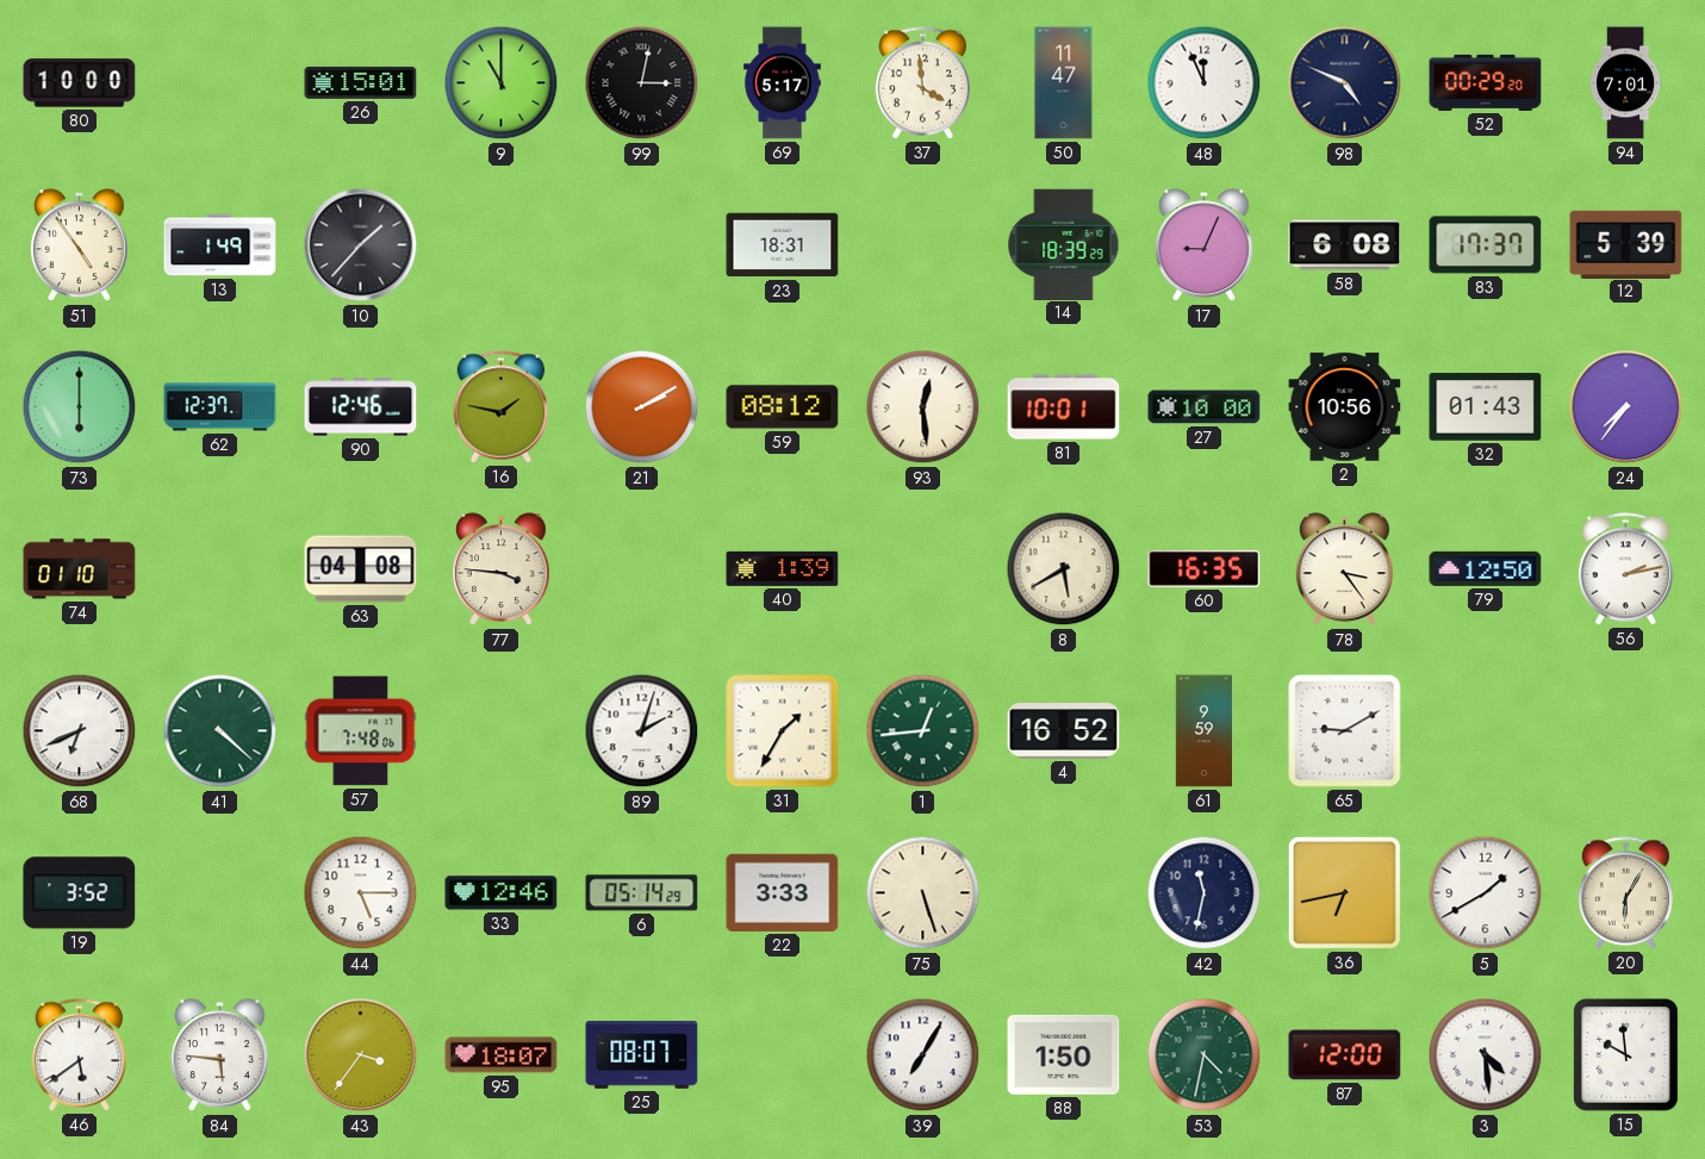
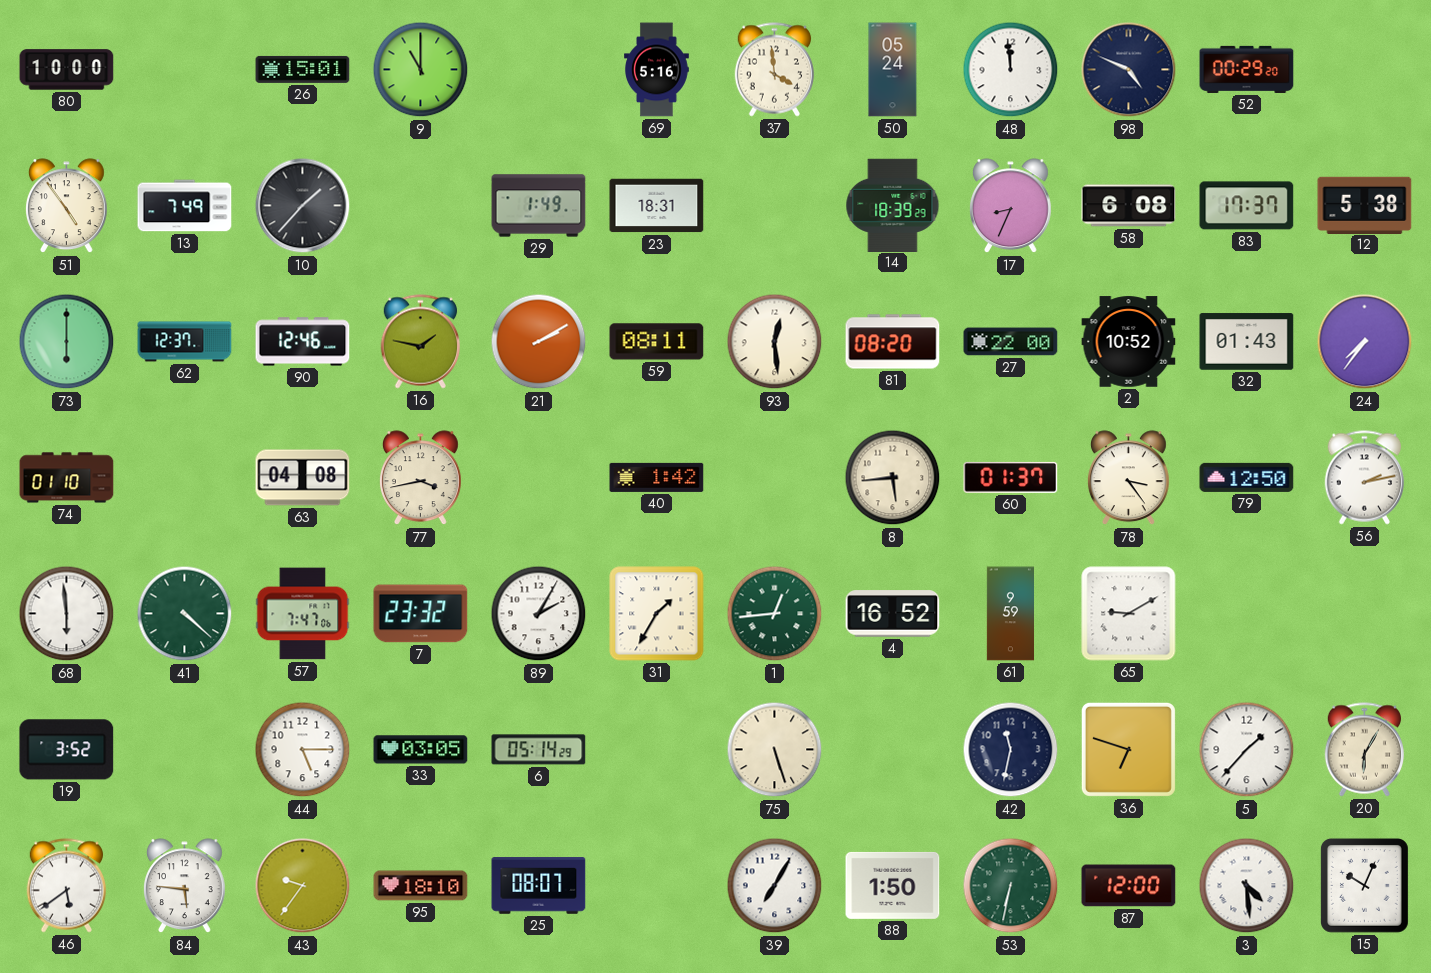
99: 3:02 -> none
69: 5:17 -> 5:16
50: 11:47 -> 05:24
48: 11:56 -> 11:59
94: 7:01 -> none
13: 1:49 -> 7:49
29: none -> 1:49
17: 9:04 -> 8:34
12: 5:39 -> 5:38
59: 08:12 -> 08:11
81: 10:01 -> 08:20
27: 10:00 -> 22:00
2: 10:56 -> 10:52
77: 3:46 -> 3:43
40: 1:39 -> 1:42
8: 5:40 -> 5:44
60: 16:35 -> 01:37
68: 6:41 -> 5:59
57: 7:48 -> 7:47
7: none -> 23:32
89: 2:03 -> 2:05
33: 12:46 -> 03:05
22: 3:33 -> none
36: 6:43 -> 6:48
5: 1:40 -> 1:37
43: 3:36 -> 9:36
95: 18:07 -> 18:10
53: 4:32 -> 6:32
15: 9:59 -> 10:04
